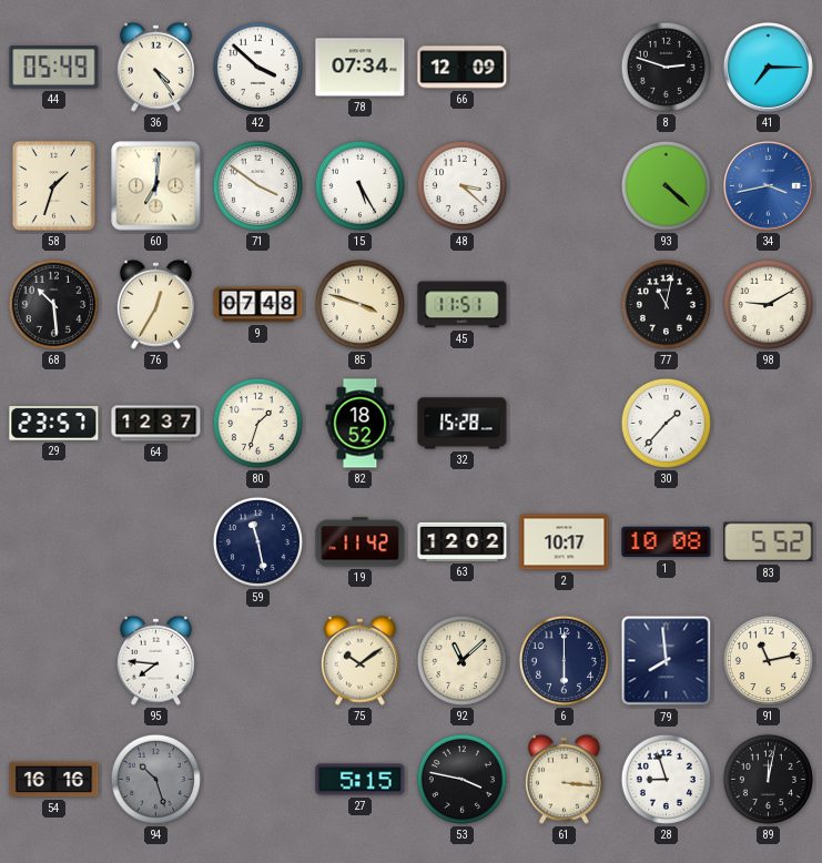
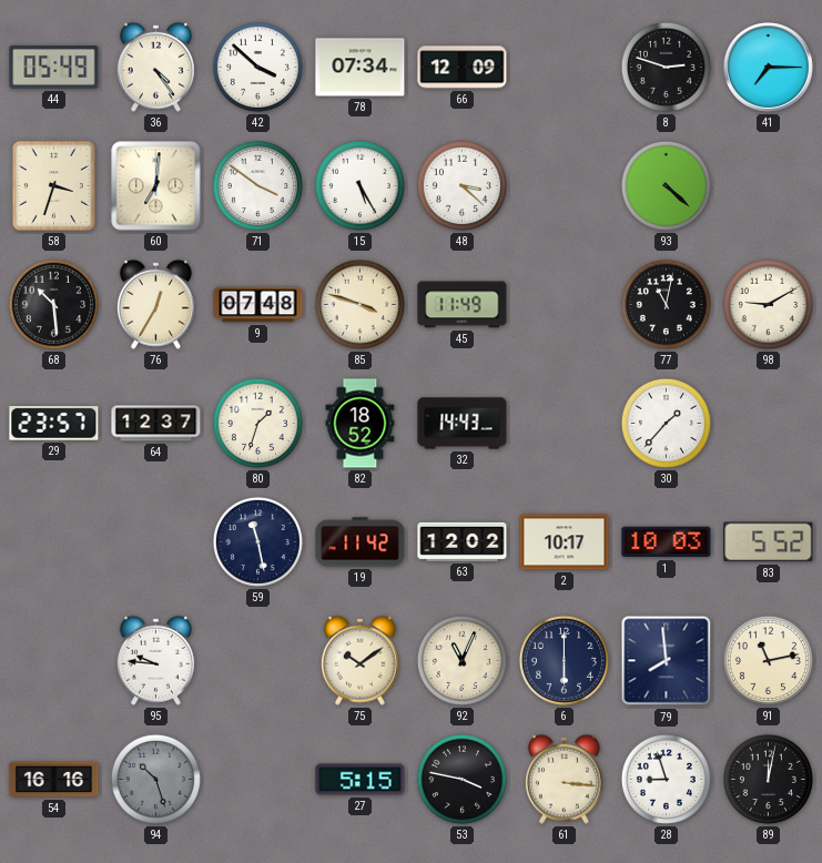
58: 1:33 -> 3:33
34: 3:43 -> none
45: 11:51 -> 11:49
32: 15:28 -> 14:43
1: 10:08 -> 10:03
95: 7:46 -> 9:46
92: 11:08 -> 11:04
